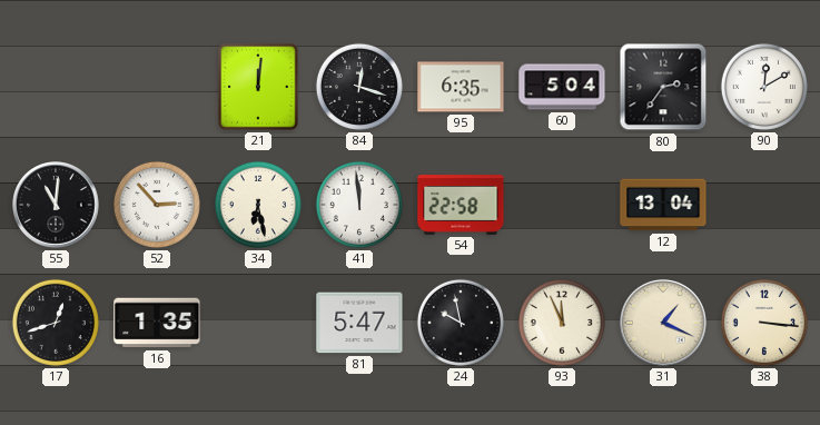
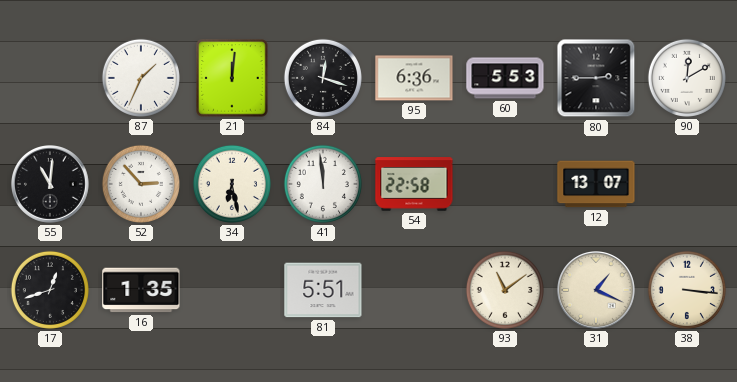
87: none -> 1:34
95: 6:35 -> 6:36
60: 5:04 -> 5:53
80: 2:36 -> 2:45
12: 13:04 -> 13:07
81: 5:47 -> 5:51
24: 9:58 -> none
93: 11:56 -> 11:09
